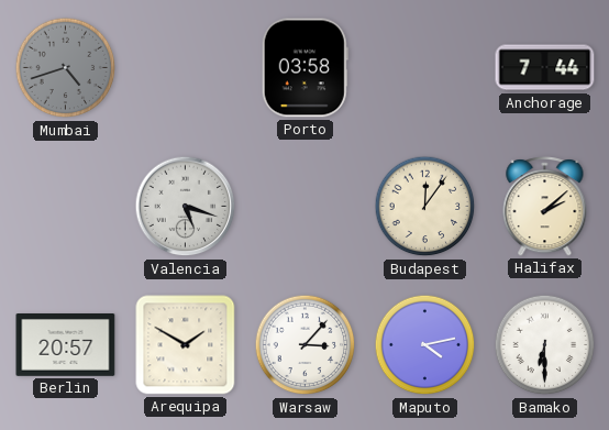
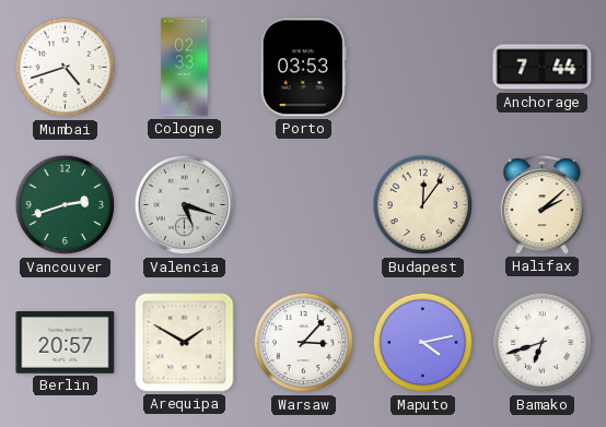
Mumbai dial: grey -> white
Cologne: none -> 02:33
Porto: 03:58 -> 03:53
Vancouver: none -> 2:42
Bamako: 6:30 -> 6:42
